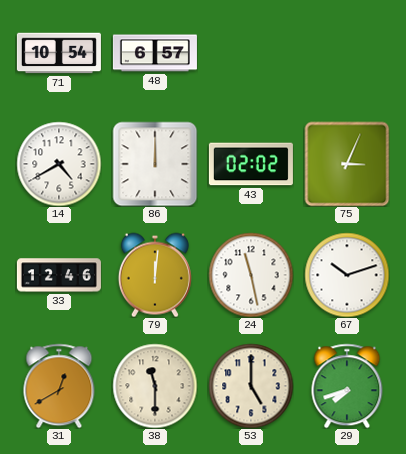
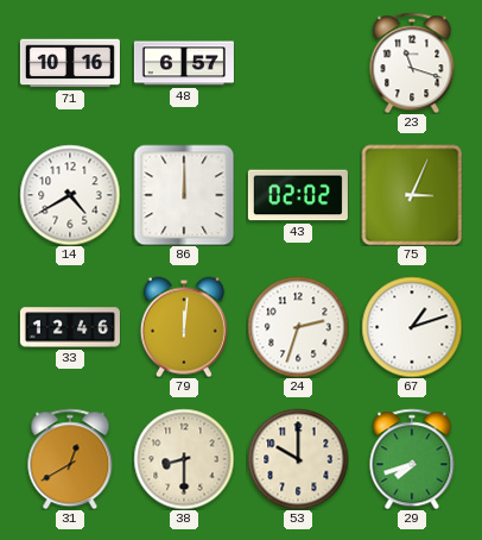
71: 10:54 -> 10:16
23: none -> 11:18
24: 11:28 -> 2:33
67: 10:12 -> 1:12
38: 11:30 -> 8:30
53: 5:00 -> 10:00
